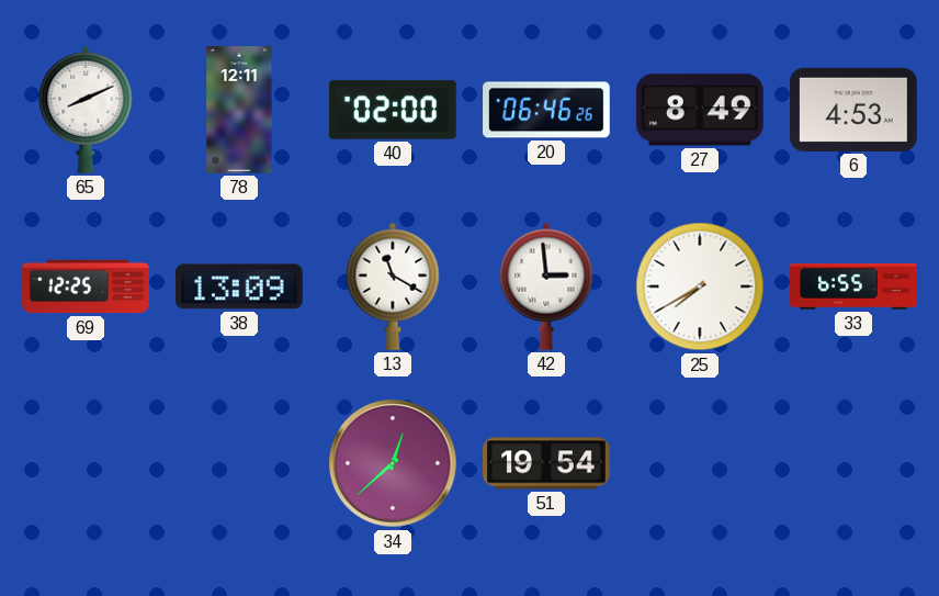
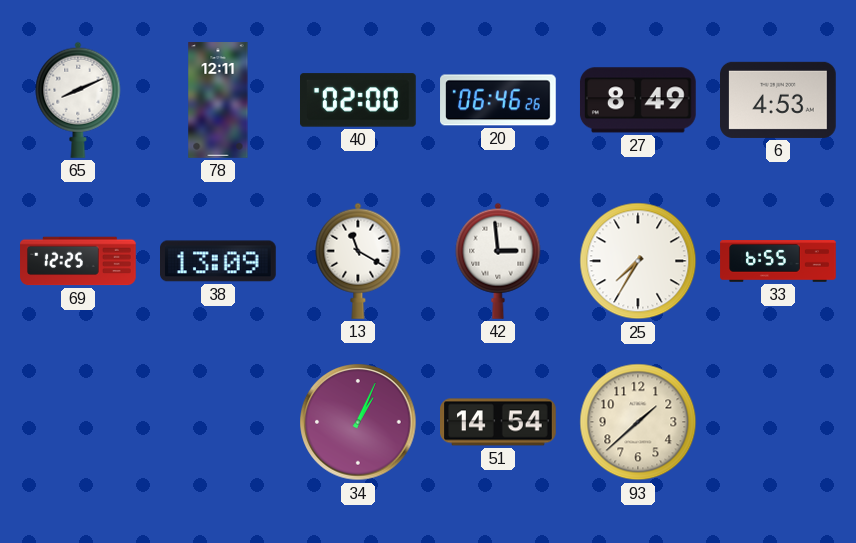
25: 7:40 -> 7:35
34: 12:38 -> 1:04
51: 19:54 -> 14:54
93: none -> 1:38
